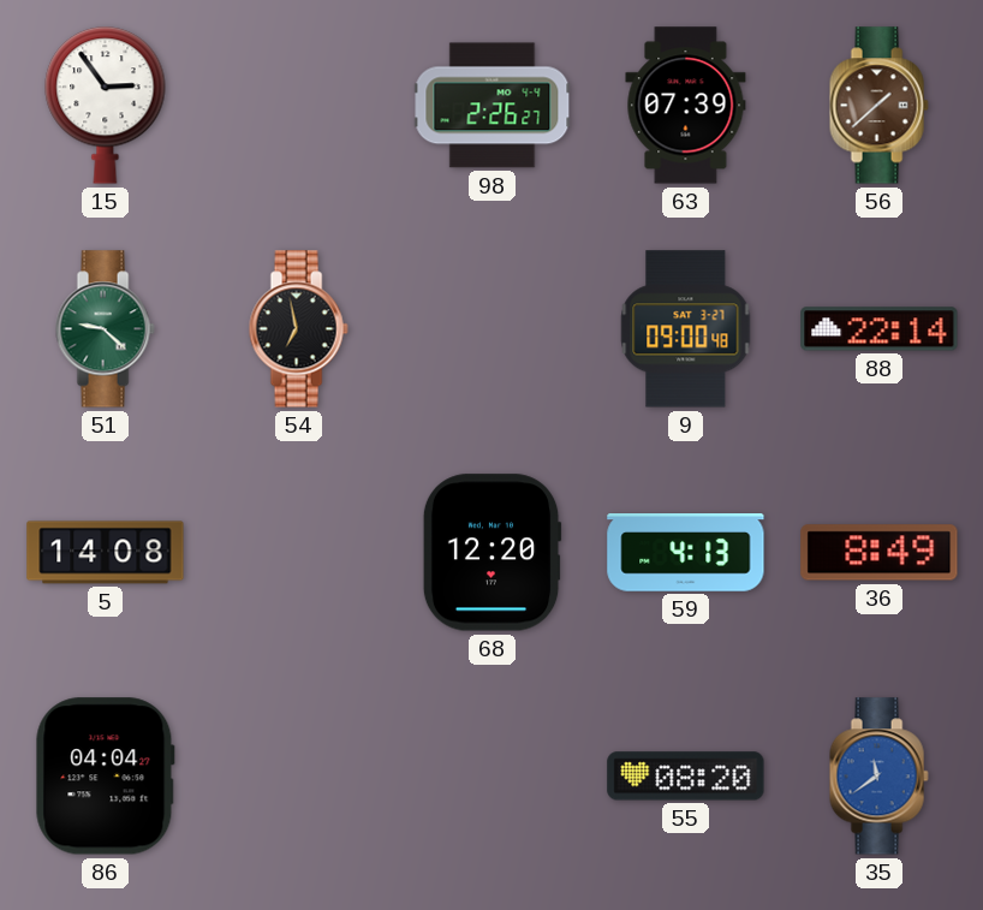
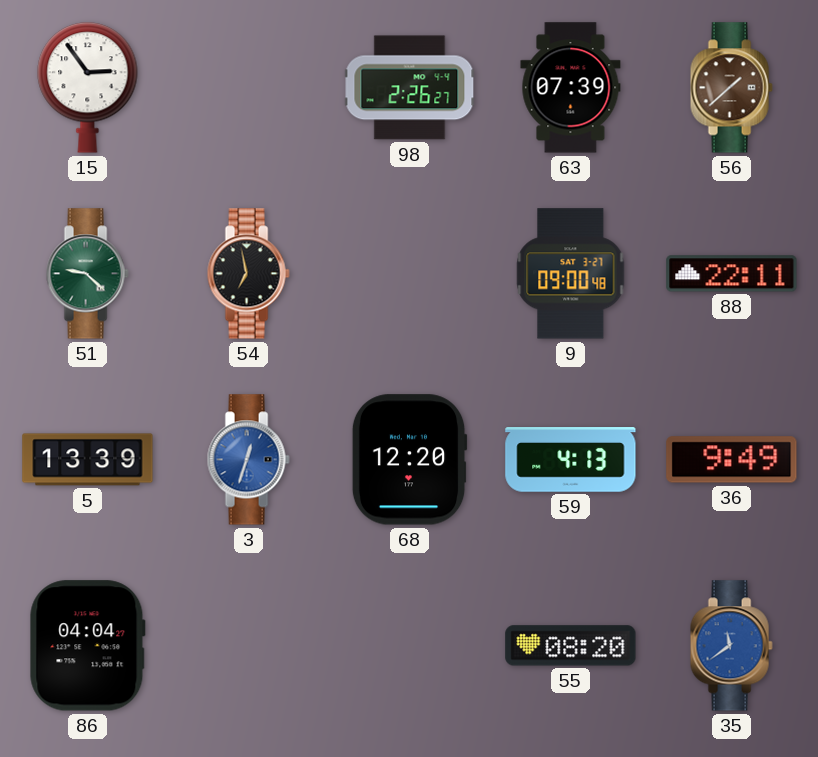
88: 22:14 -> 22:11
5: 14:08 -> 13:39
3: none -> 12:33
36: 8:49 -> 9:49
